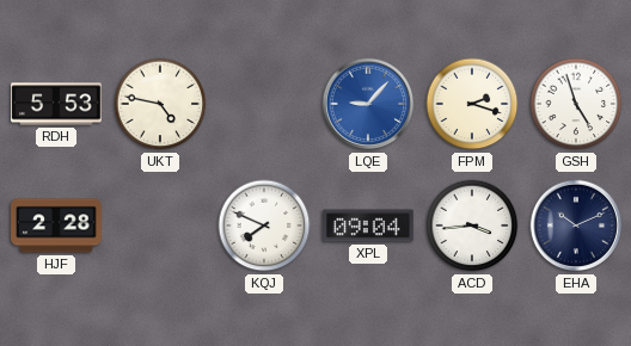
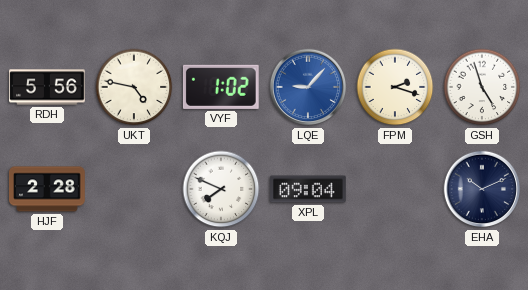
RDH: 5:53 -> 5:56
VYF: none -> 1:02
ACD: 3:44 -> none
